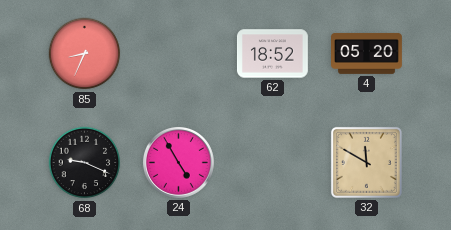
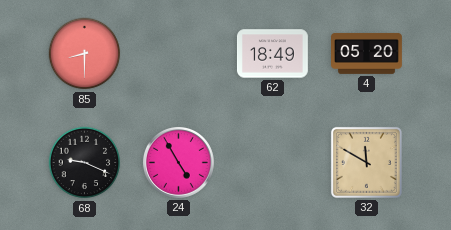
85: 8:34 -> 8:30
62: 18:52 -> 18:49
